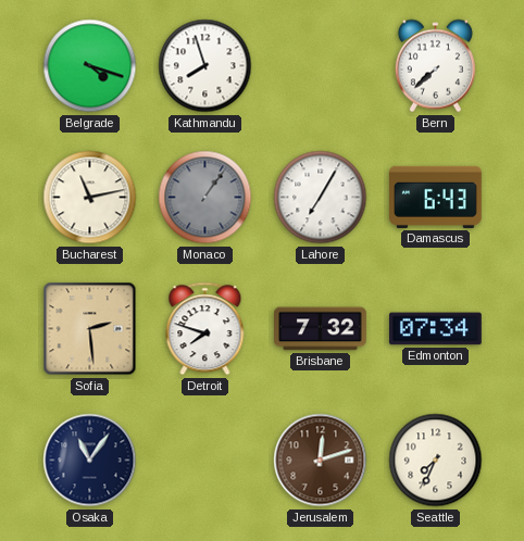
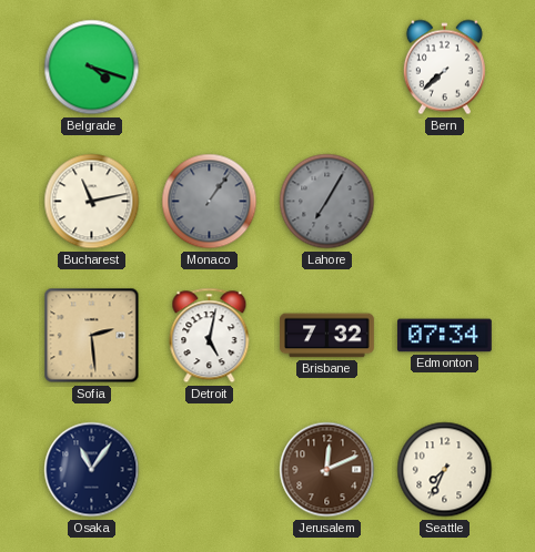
Kathmandu: 7:57 -> none
Lahore dial: white -> grey
Damascus: 6:43 -> none
Detroit: 7:48 -> 5:02
Jerusalem: 12:12 -> 12:11
